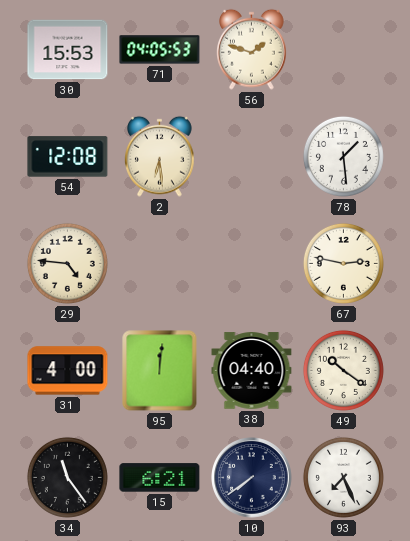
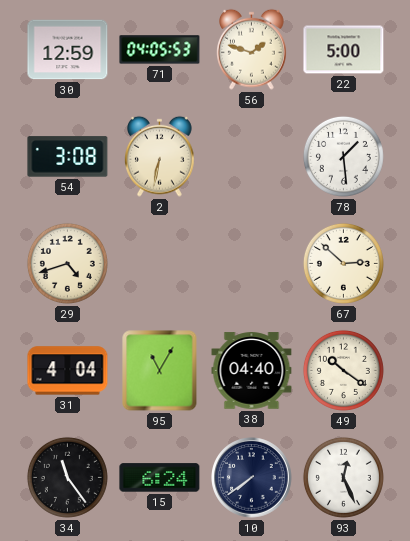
30: 15:53 -> 12:59
22: none -> 5:00
54: 12:08 -> 3:08
2: 6:29 -> 6:32
29: 4:46 -> 4:42
67: 2:47 -> 2:52
31: 4:00 -> 4:04
95: 12:01 -> 11:05
15: 6:21 -> 6:24
93: 7:26 -> 12:26
